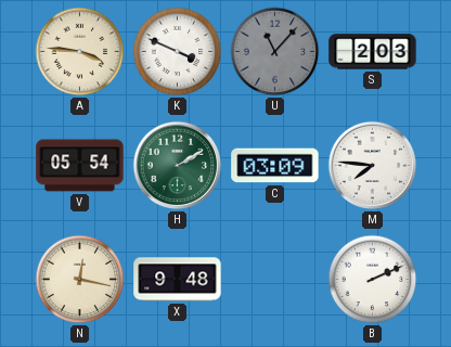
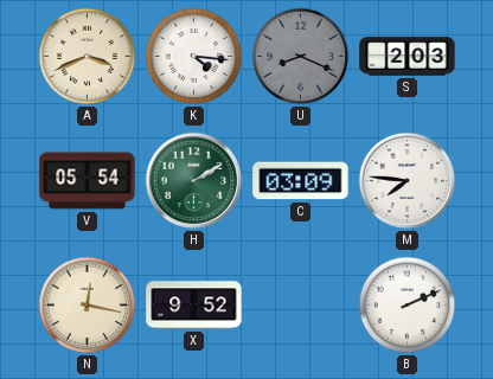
A: 3:46 -> 3:41
K: 3:49 -> 4:16
U: 11:07 -> 8:19
X: 9:48 -> 9:52
